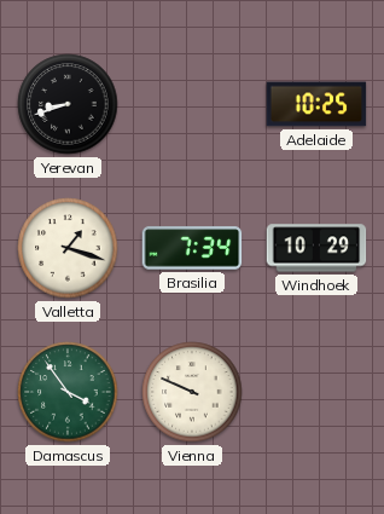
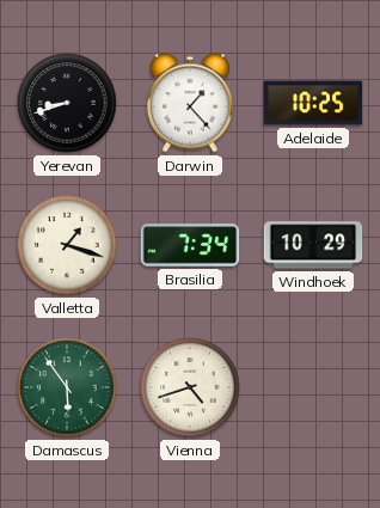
Darwin: none -> 1:23
Damascus: 3:54 -> 5:54
Vienna: 9:49 -> 4:42
